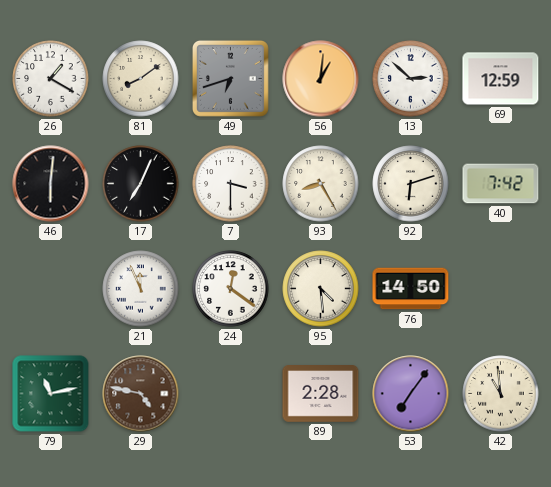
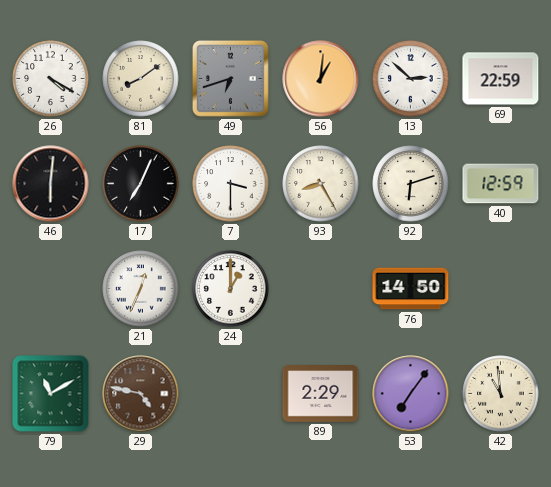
26: 1:20 -> 4:20
69: 12:59 -> 22:59
40: 7:42 -> 12:59
21: 11:56 -> 12:34
24: 12:21 -> 1:00
95: 4:29 -> none
79: 11:13 -> 11:10
89: 2:28 -> 2:29
